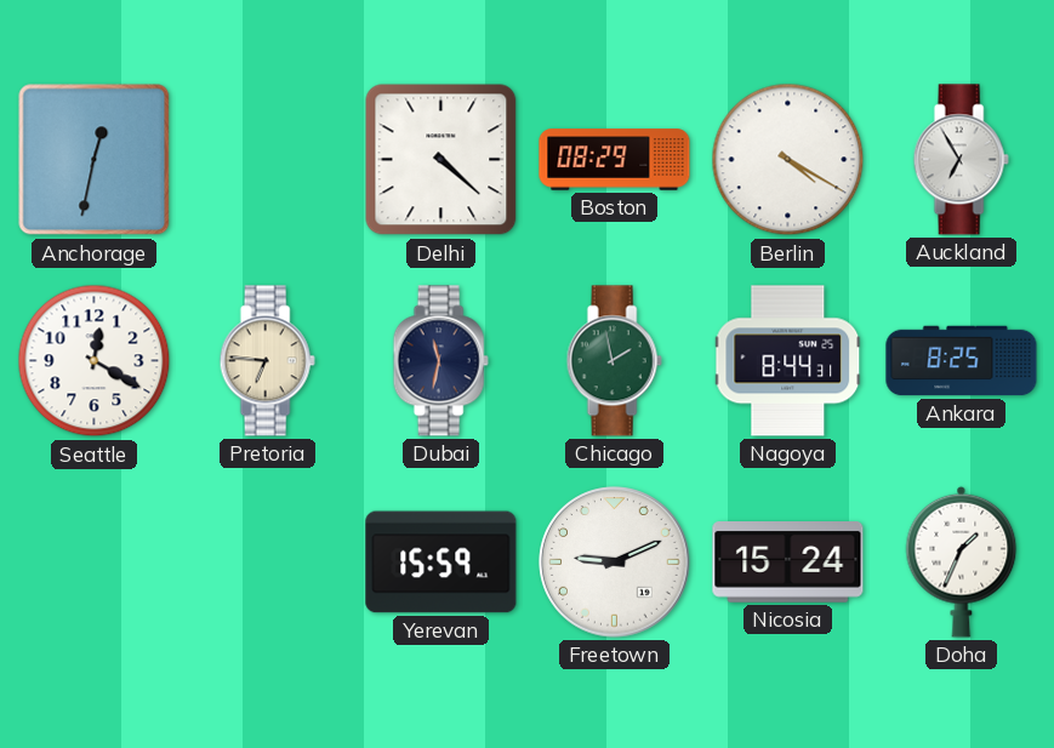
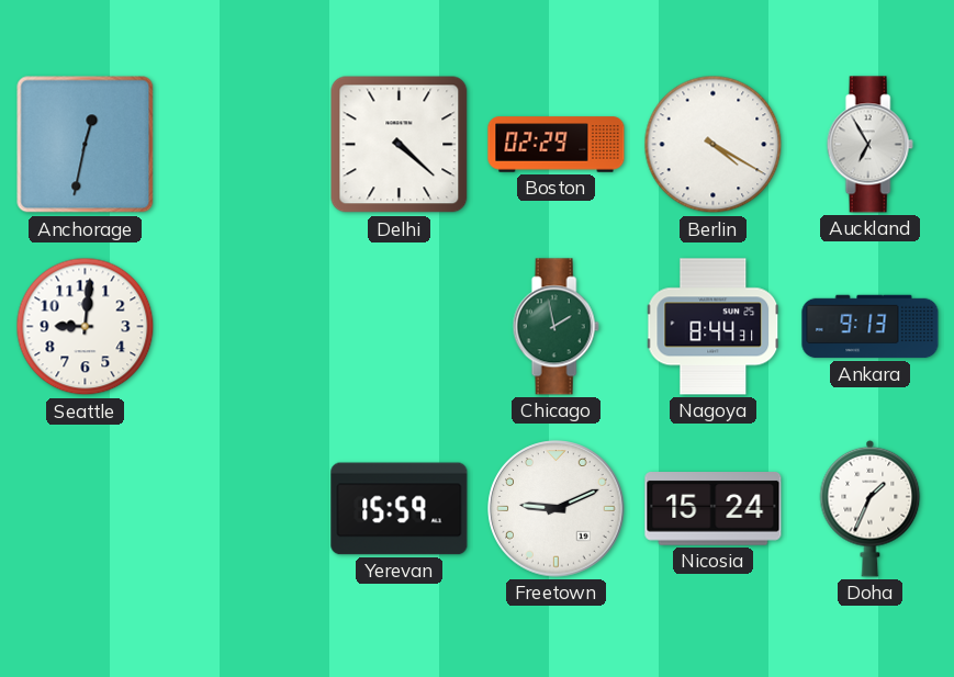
Boston: 08:29 -> 02:29
Seattle: 12:20 -> 9:01
Pretoria: 6:46 -> none
Dubai: 11:32 -> none
Ankara: 8:25 -> 9:13
